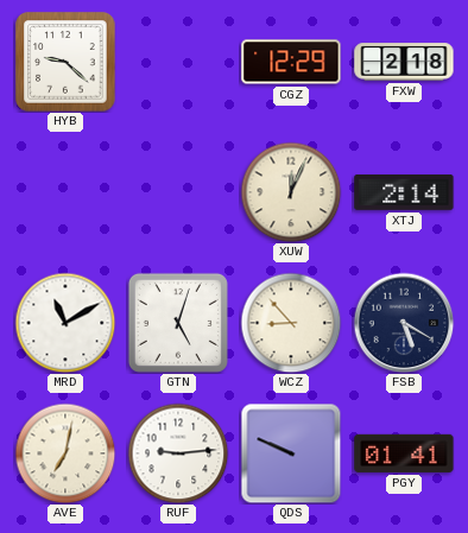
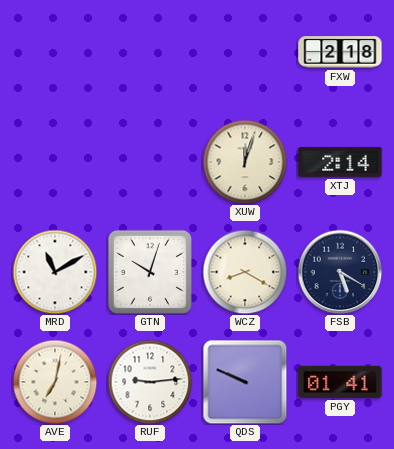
HYB: 9:22 -> none
CGZ: 12:29 -> none
XUW: 12:04 -> 12:03
GTN: 5:03 -> 10:03
WCZ: 8:53 -> 8:20
